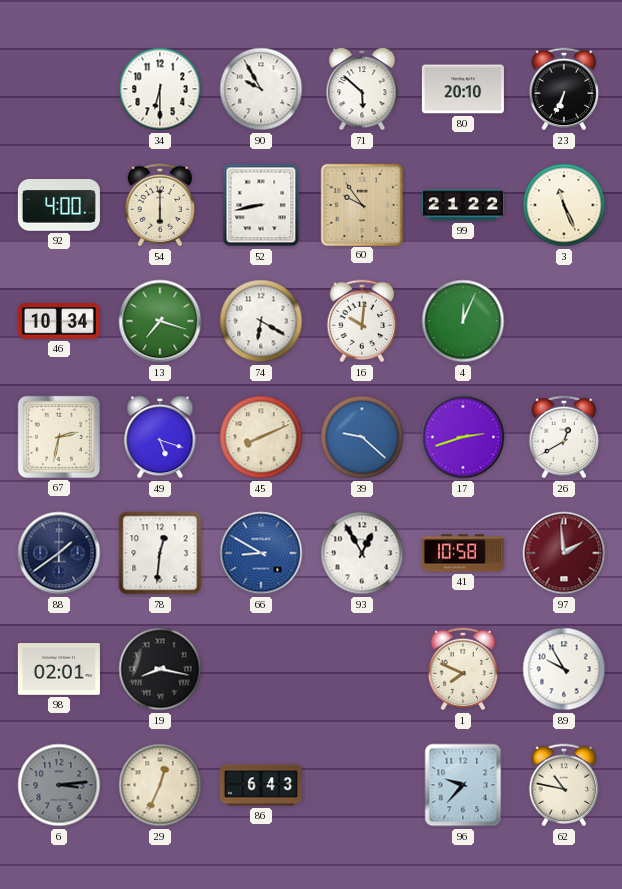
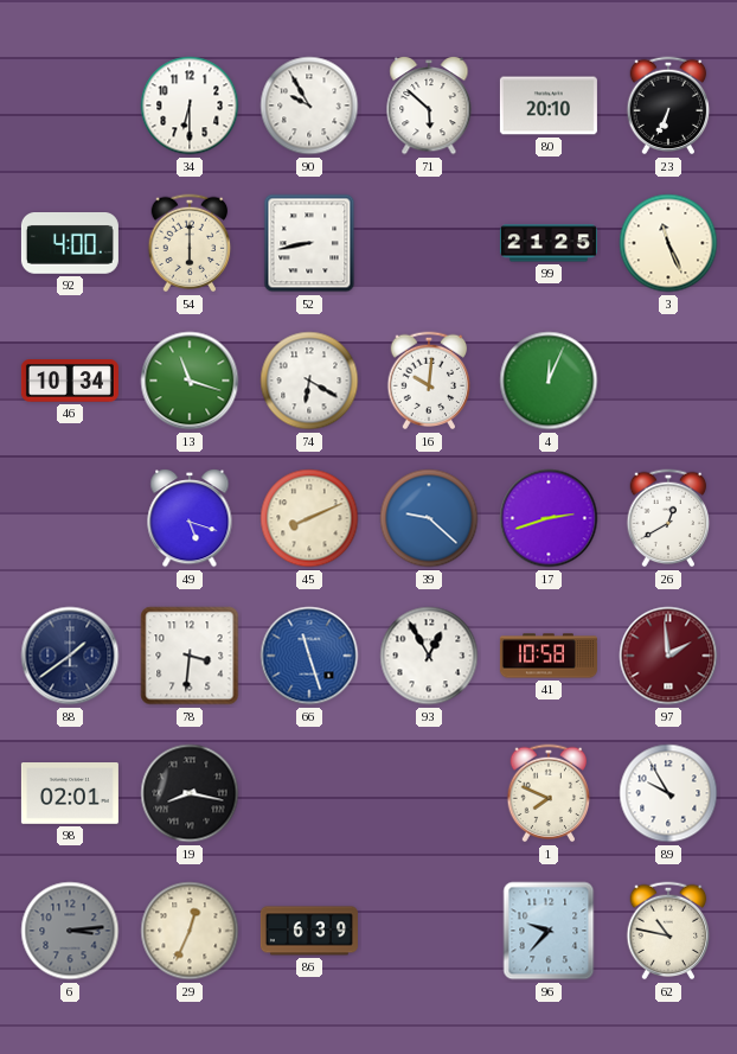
60: 9:54 -> none
99: 21:22 -> 21:25
13: 7:18 -> 11:18
67: 2:32 -> none
78: 12:31 -> 3:31
66: 8:50 -> 11:27
86: 6:43 -> 6:39
